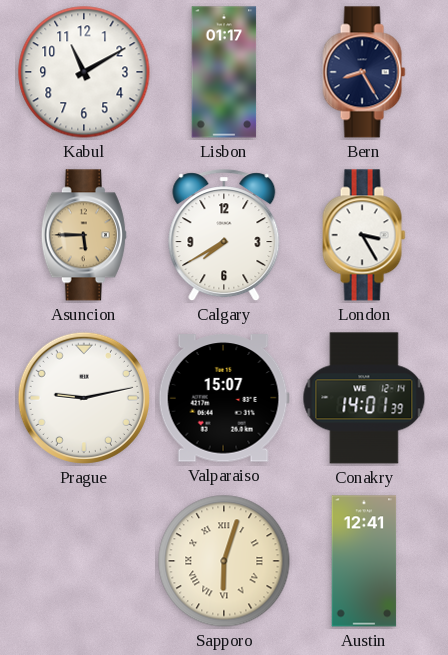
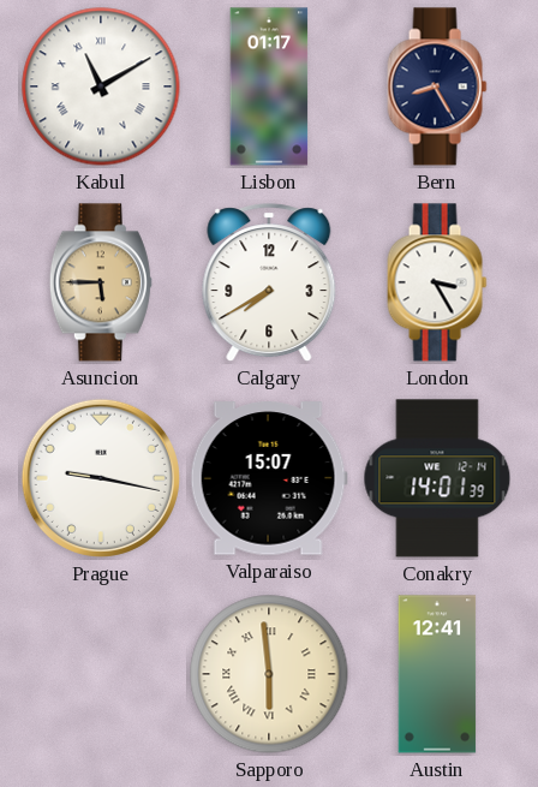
Kabul numerals: Arabic -> Roman
Prague: 9:13 -> 9:17
Sapporo: 6:03 -> 5:59
